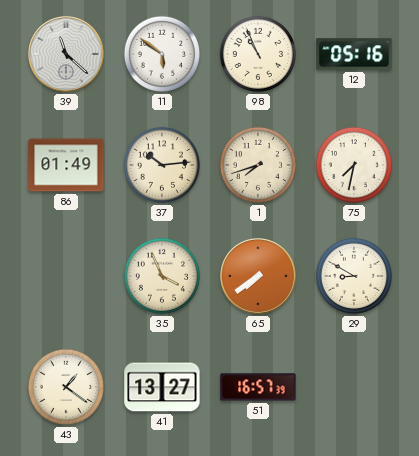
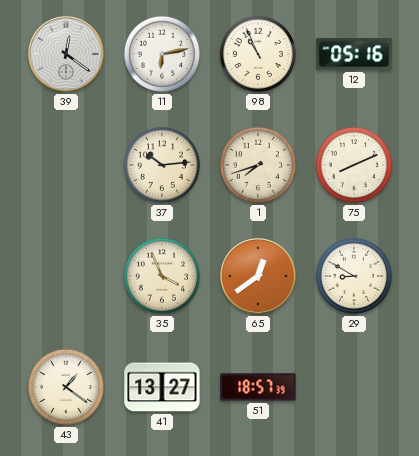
39: 11:22 -> 12:21
11: 5:51 -> 6:13
86: 01:49 -> none
75: 7:32 -> 8:11
65: 7:39 -> 12:39
51: 16:57 -> 18:57
